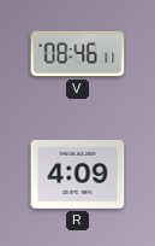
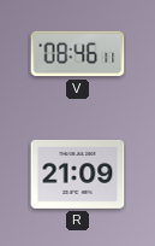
R: 4:09 -> 21:09
